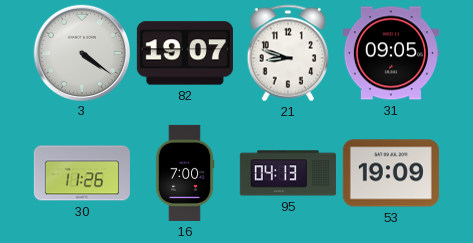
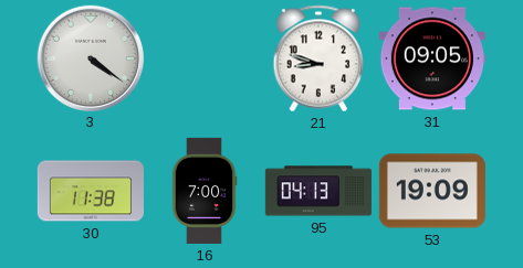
82: 19:07 -> none
30: 11:26 -> 11:38
